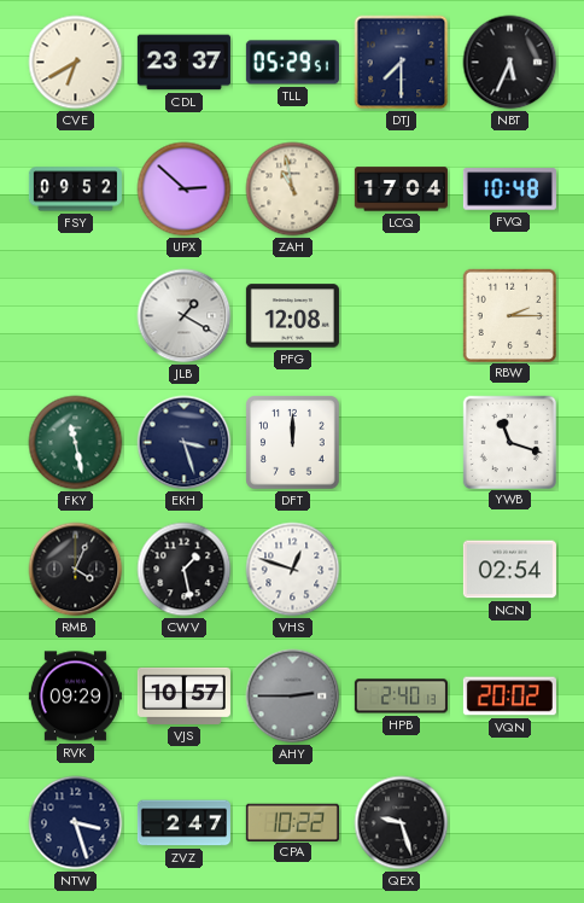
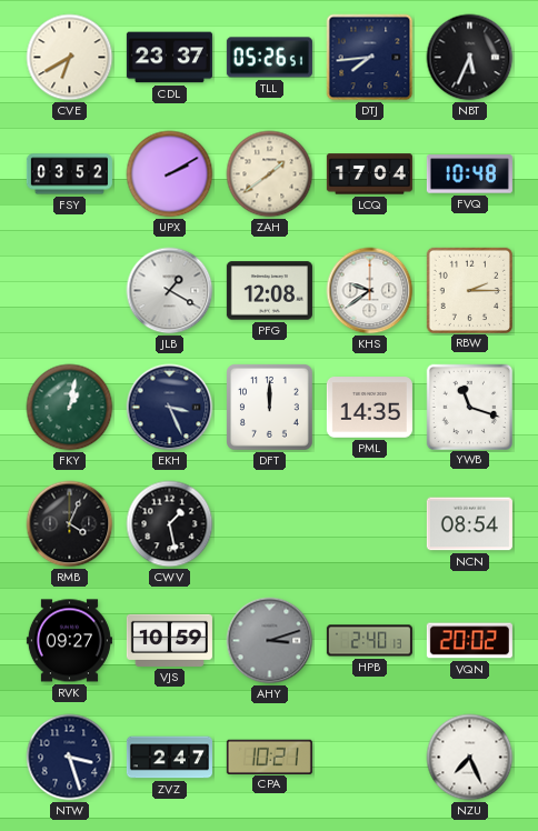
TLL: 05:29 -> 05:26
DTJ: 7:30 -> 7:44
FSY: 09:52 -> 03:52
UPX: 2:52 -> 2:10
ZAH: 10:58 -> 1:39
KHS: none -> 9:39
FKY: 11:28 -> 1:02
EKH: 3:27 -> 3:26
PML: none -> 14:35
VHS: 12:48 -> none
NCN: 02:54 -> 08:54
RVK: 09:29 -> 09:27
VJS: 10:57 -> 10:59
AHY: 2:45 -> 3:12
CPA: 10:22 -> 10:21
QEX: 9:27 -> none
NZU: none -> 7:26
